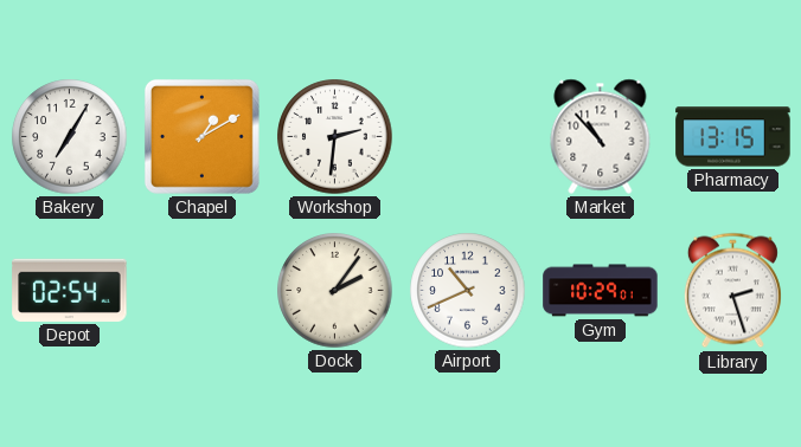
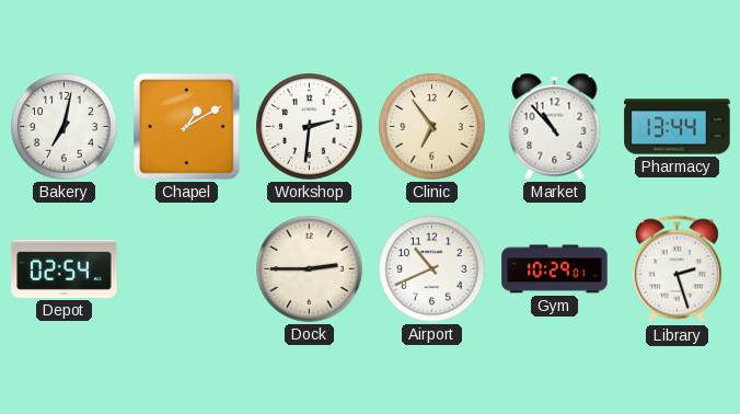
Bakery: 7:05 -> 7:02
Clinic: none -> 6:54
Pharmacy: 13:15 -> 13:44
Dock: 2:06 -> 2:45
